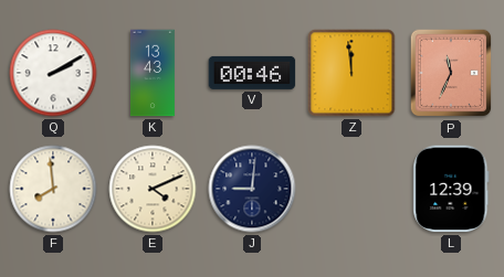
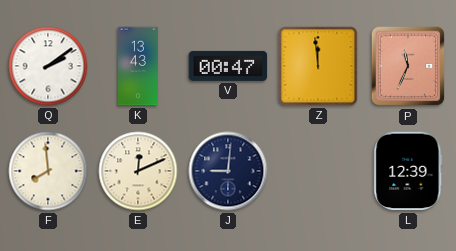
Q: 2:10 -> 2:09
V: 00:46 -> 00:47
E: 4:11 -> 12:11
